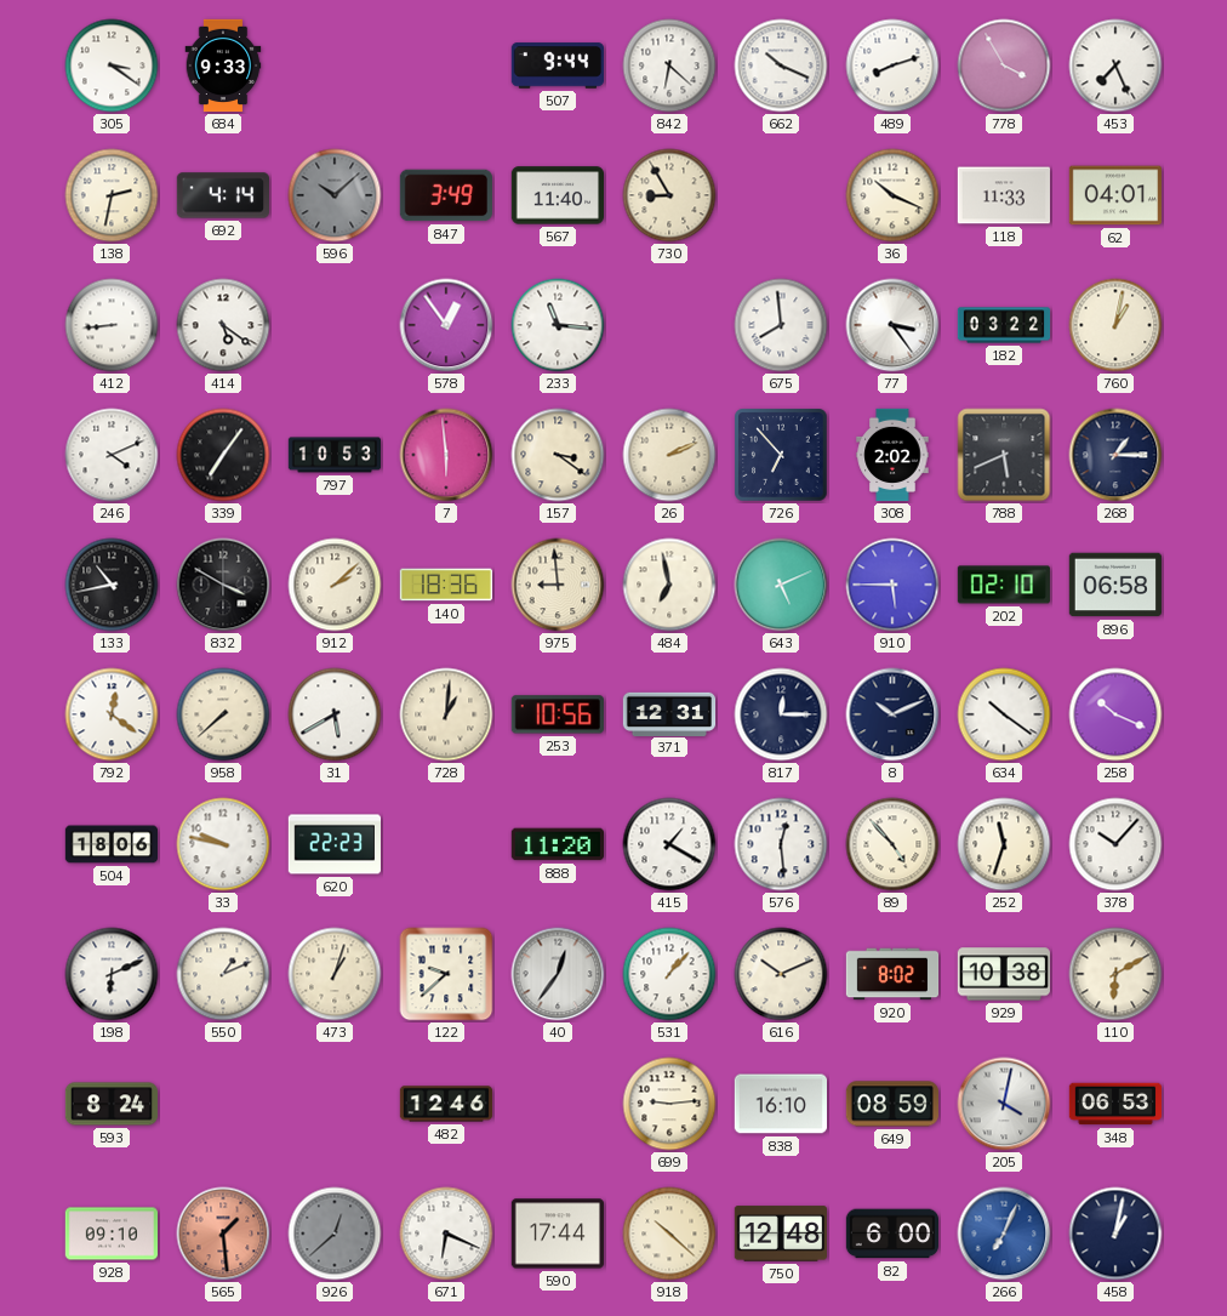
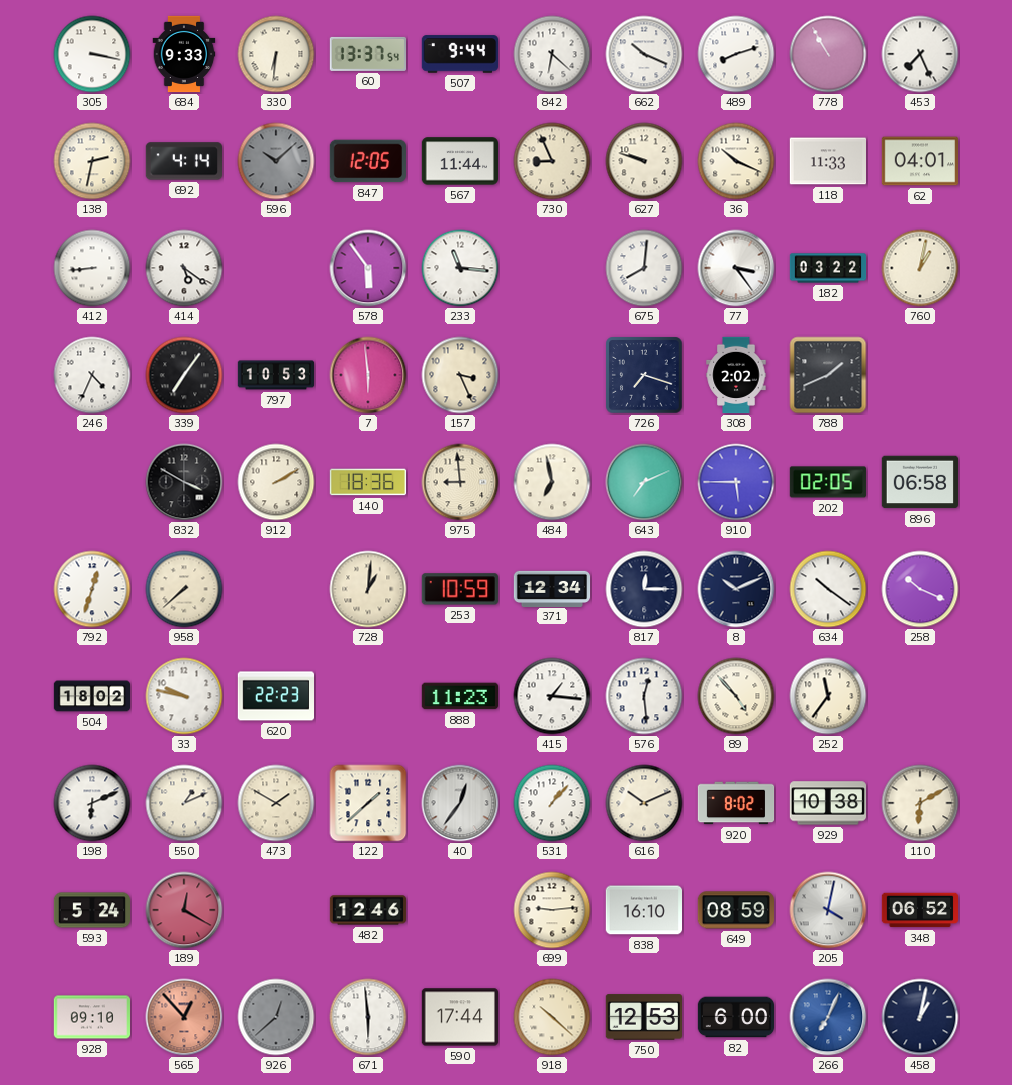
305: 3:21 -> 3:17
330: none -> 6:31
60: none -> 13:37
778: 3:55 -> 10:55
847: 3:49 -> 12:05
567: 11:40 -> 11:44
730: 8:55 -> 8:56
627: none -> 9:48
578: 12:54 -> 5:54
675: 7:59 -> 8:01
246: 4:11 -> 4:34
157: 3:21 -> 3:26
26: 2:11 -> none
726: 6:53 -> 7:18
788: 5:41 -> 1:41
268: 1:15 -> none
133: 10:43 -> none
912: 2:08 -> 2:10
643: 5:11 -> 7:11
202: 02:10 -> 02:05
792: 12:21 -> 12:33
31: 5:40 -> none
253: 10:56 -> 10:59
371: 12:31 -> 12:34
504: 18:06 -> 18:02
888: 11:20 -> 11:23
415: 1:20 -> 1:16
252: 11:33 -> 11:36
378: 10:07 -> none
473: 1:03 -> 1:50
122: 9:38 -> 1:38
593: 8:24 -> 5:24
189: none -> 12:20
348: 06:53 -> 06:52
565: 1:29 -> 12:53
671: 6:19 -> 5:59
750: 12:48 -> 12:53
